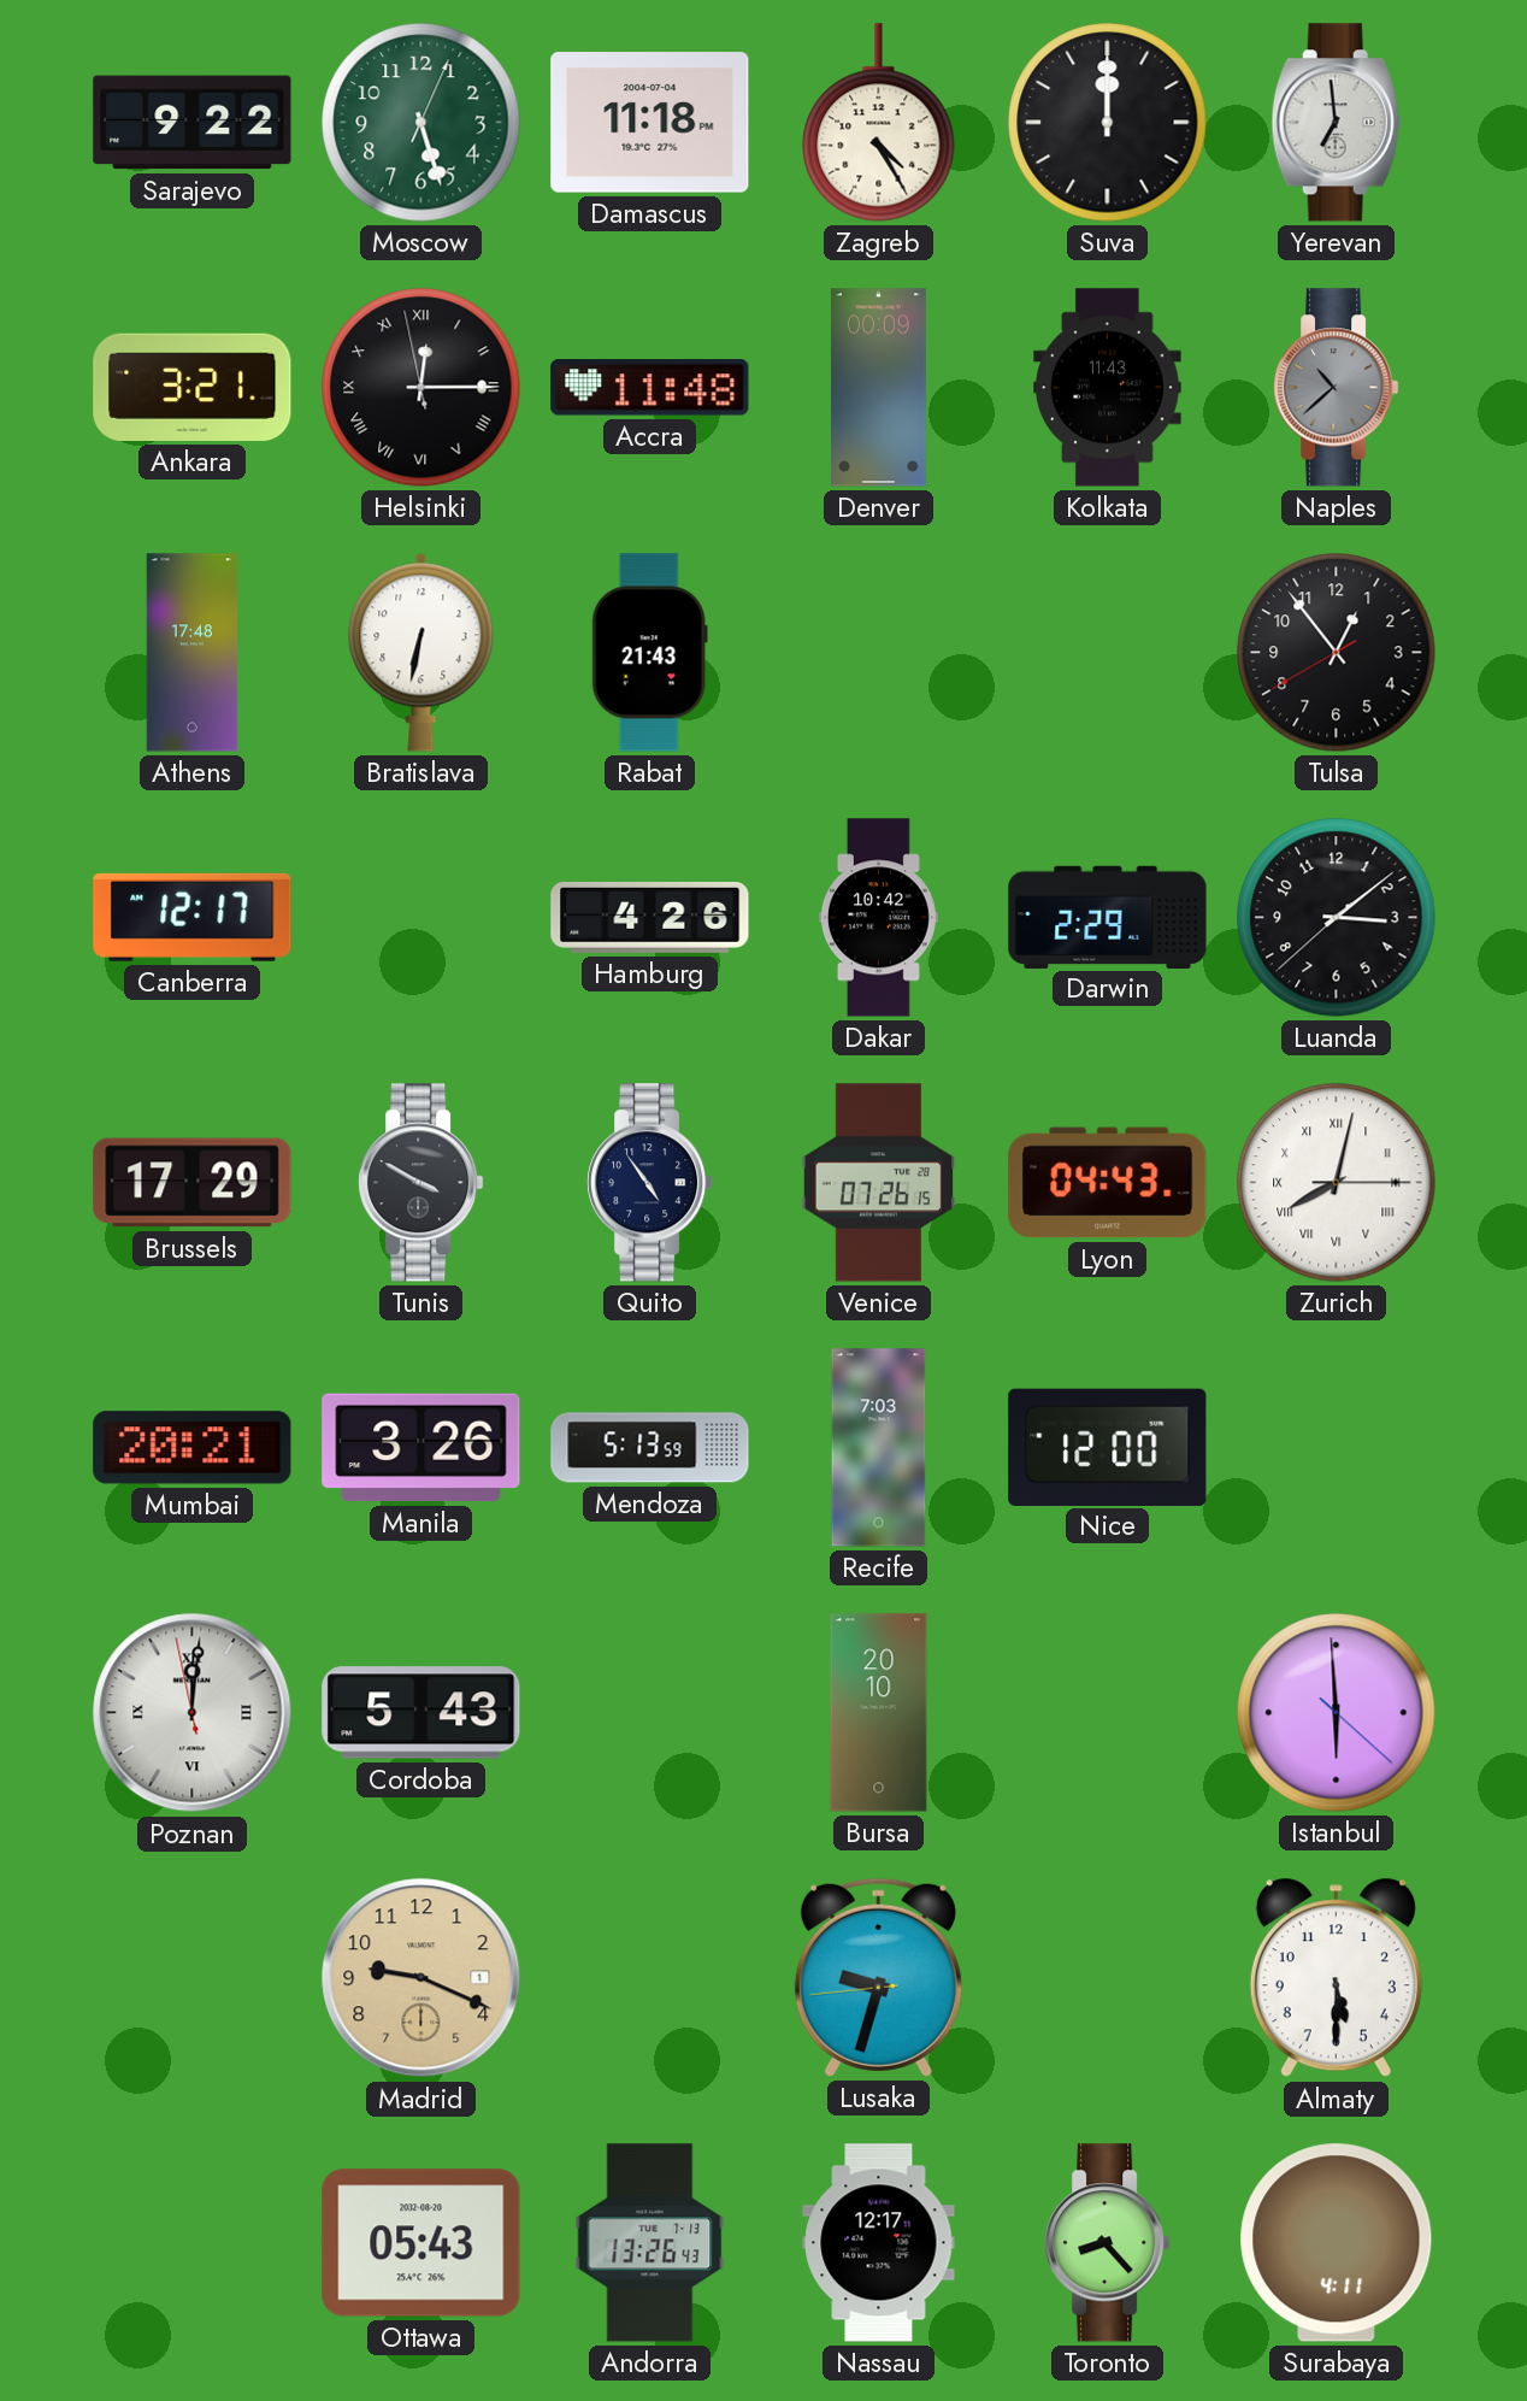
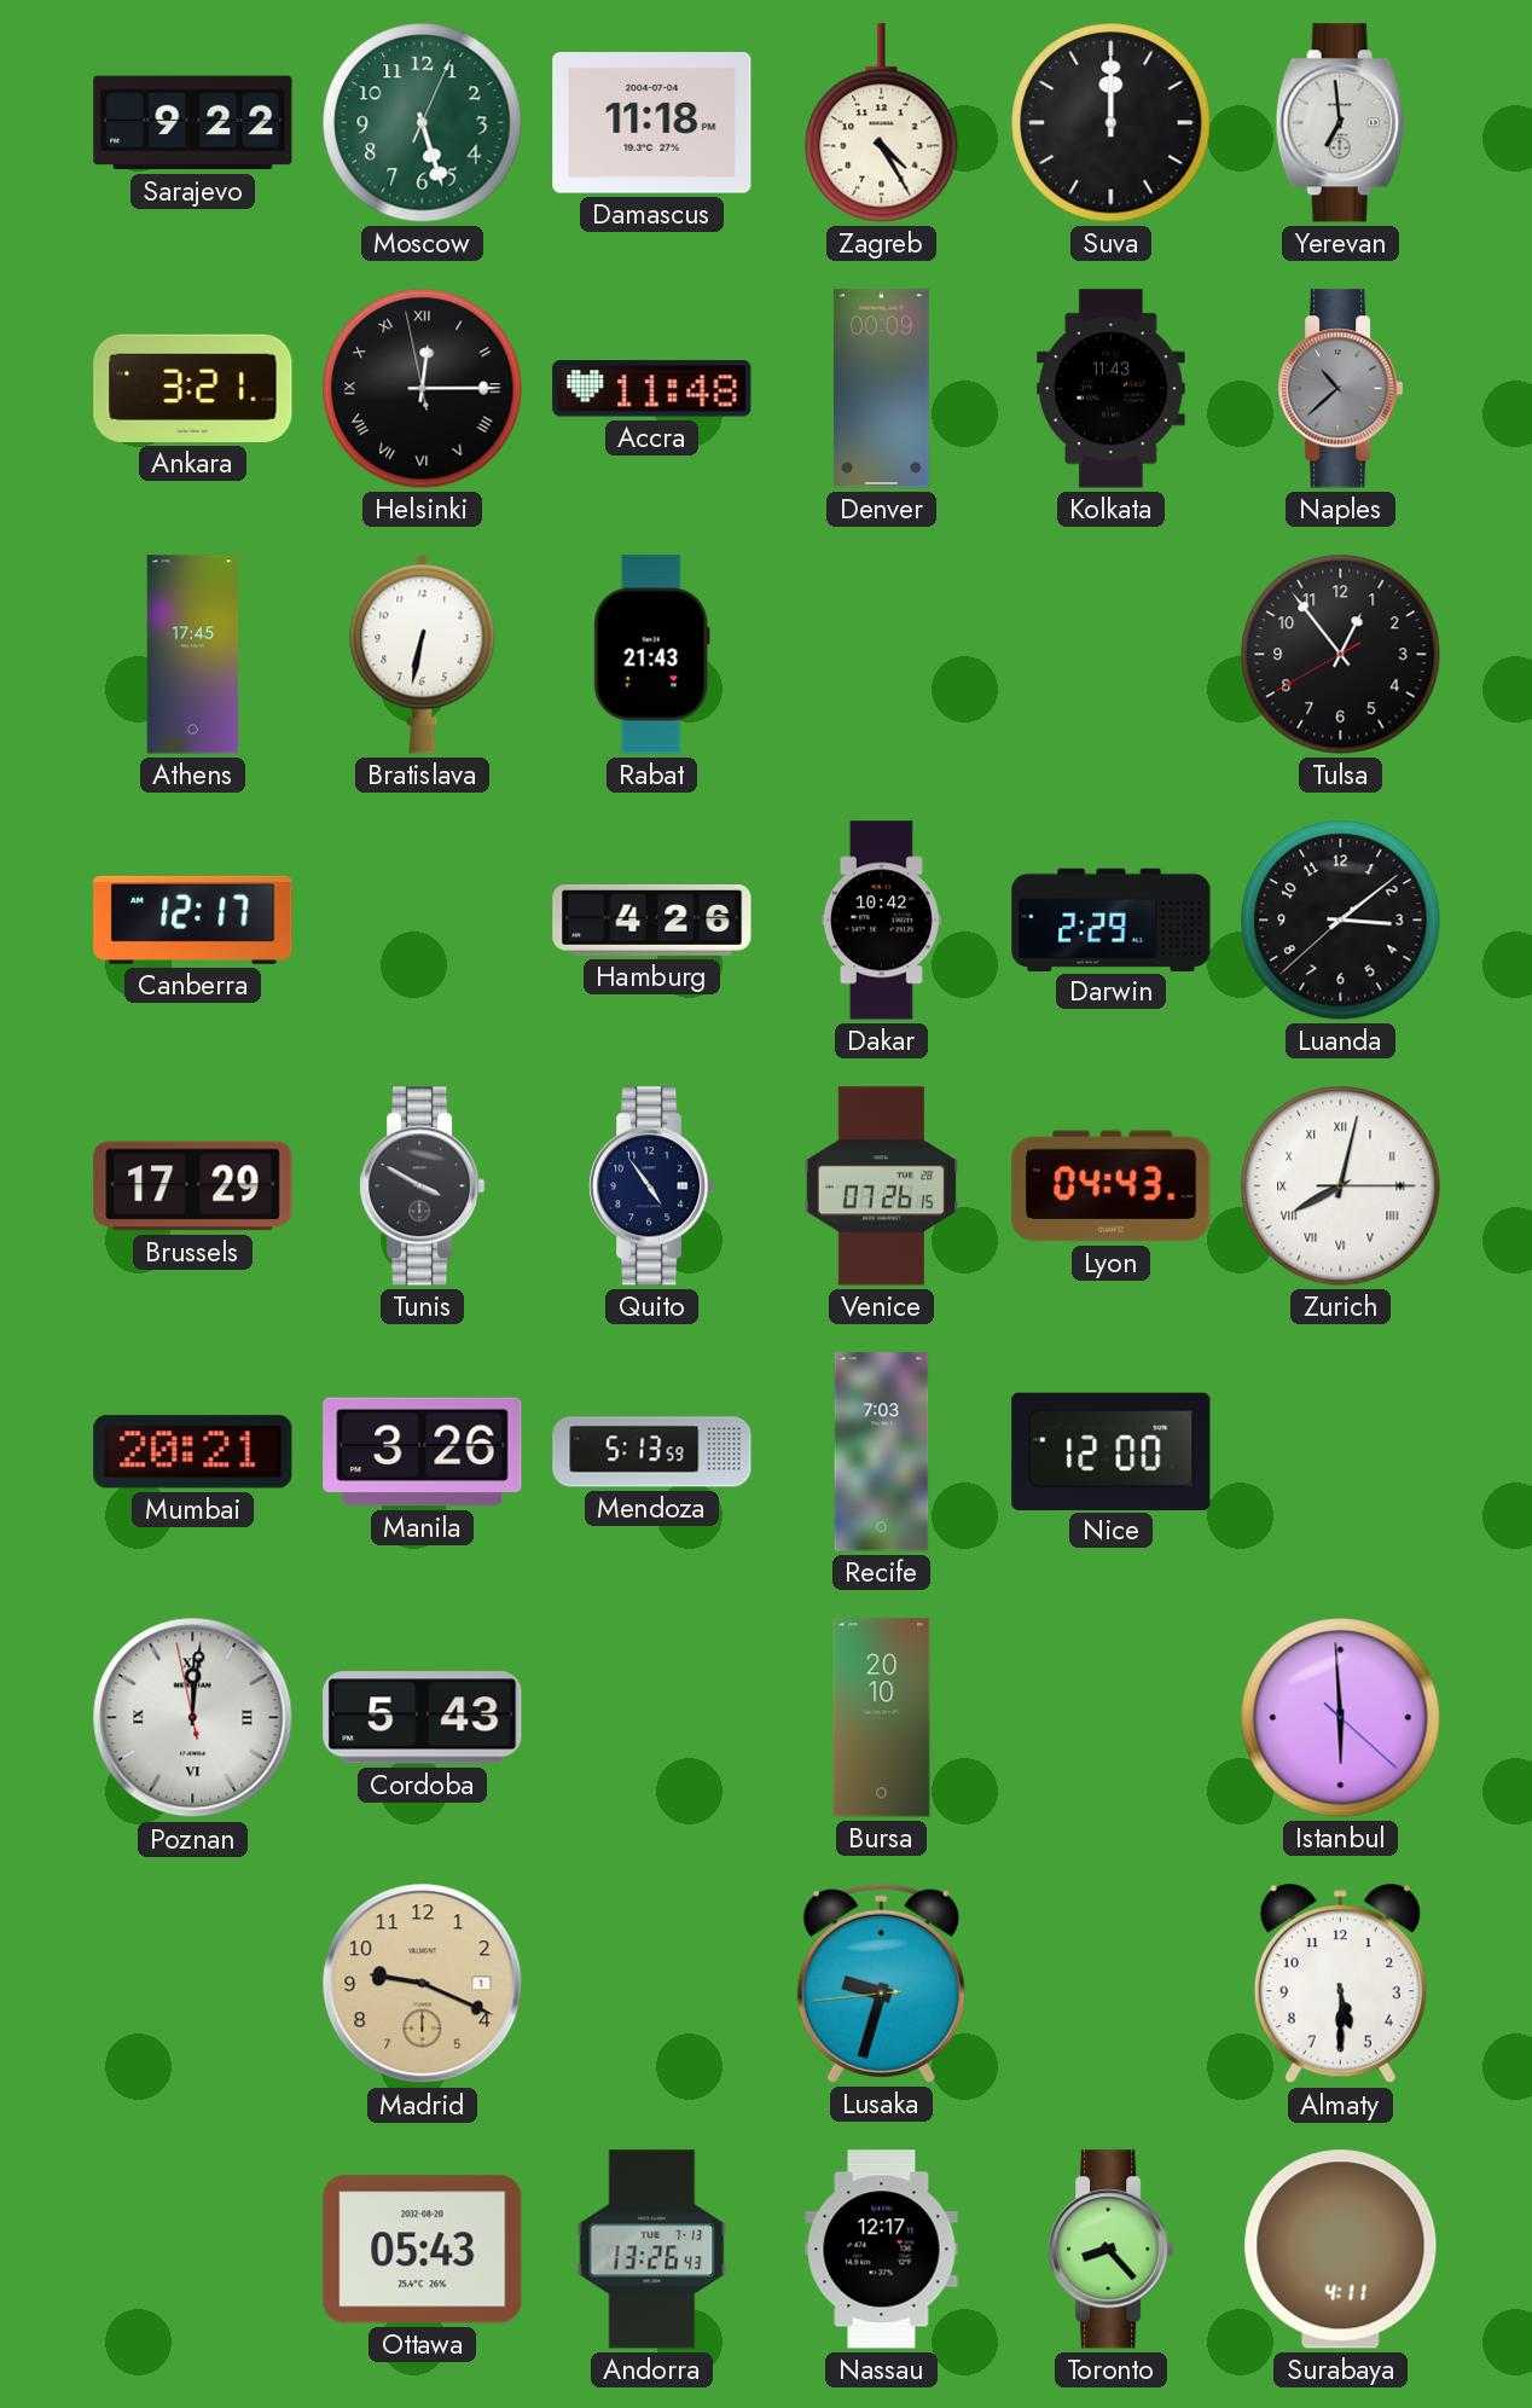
Athens: 17:48 -> 17:45
